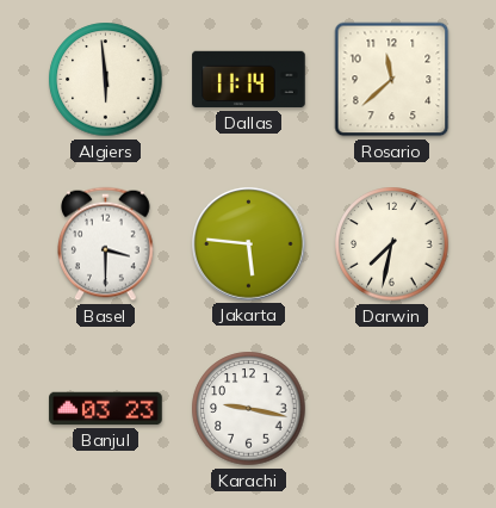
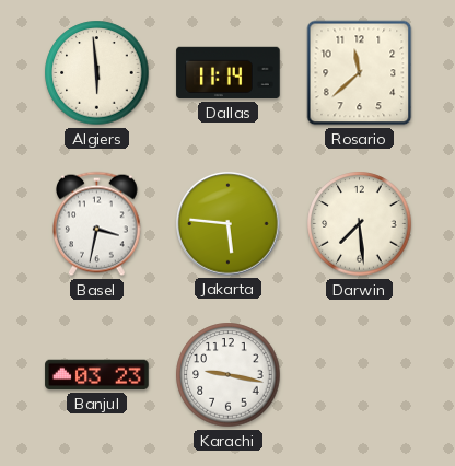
Basel: 3:30 -> 3:32
Darwin: 7:32 -> 7:29
